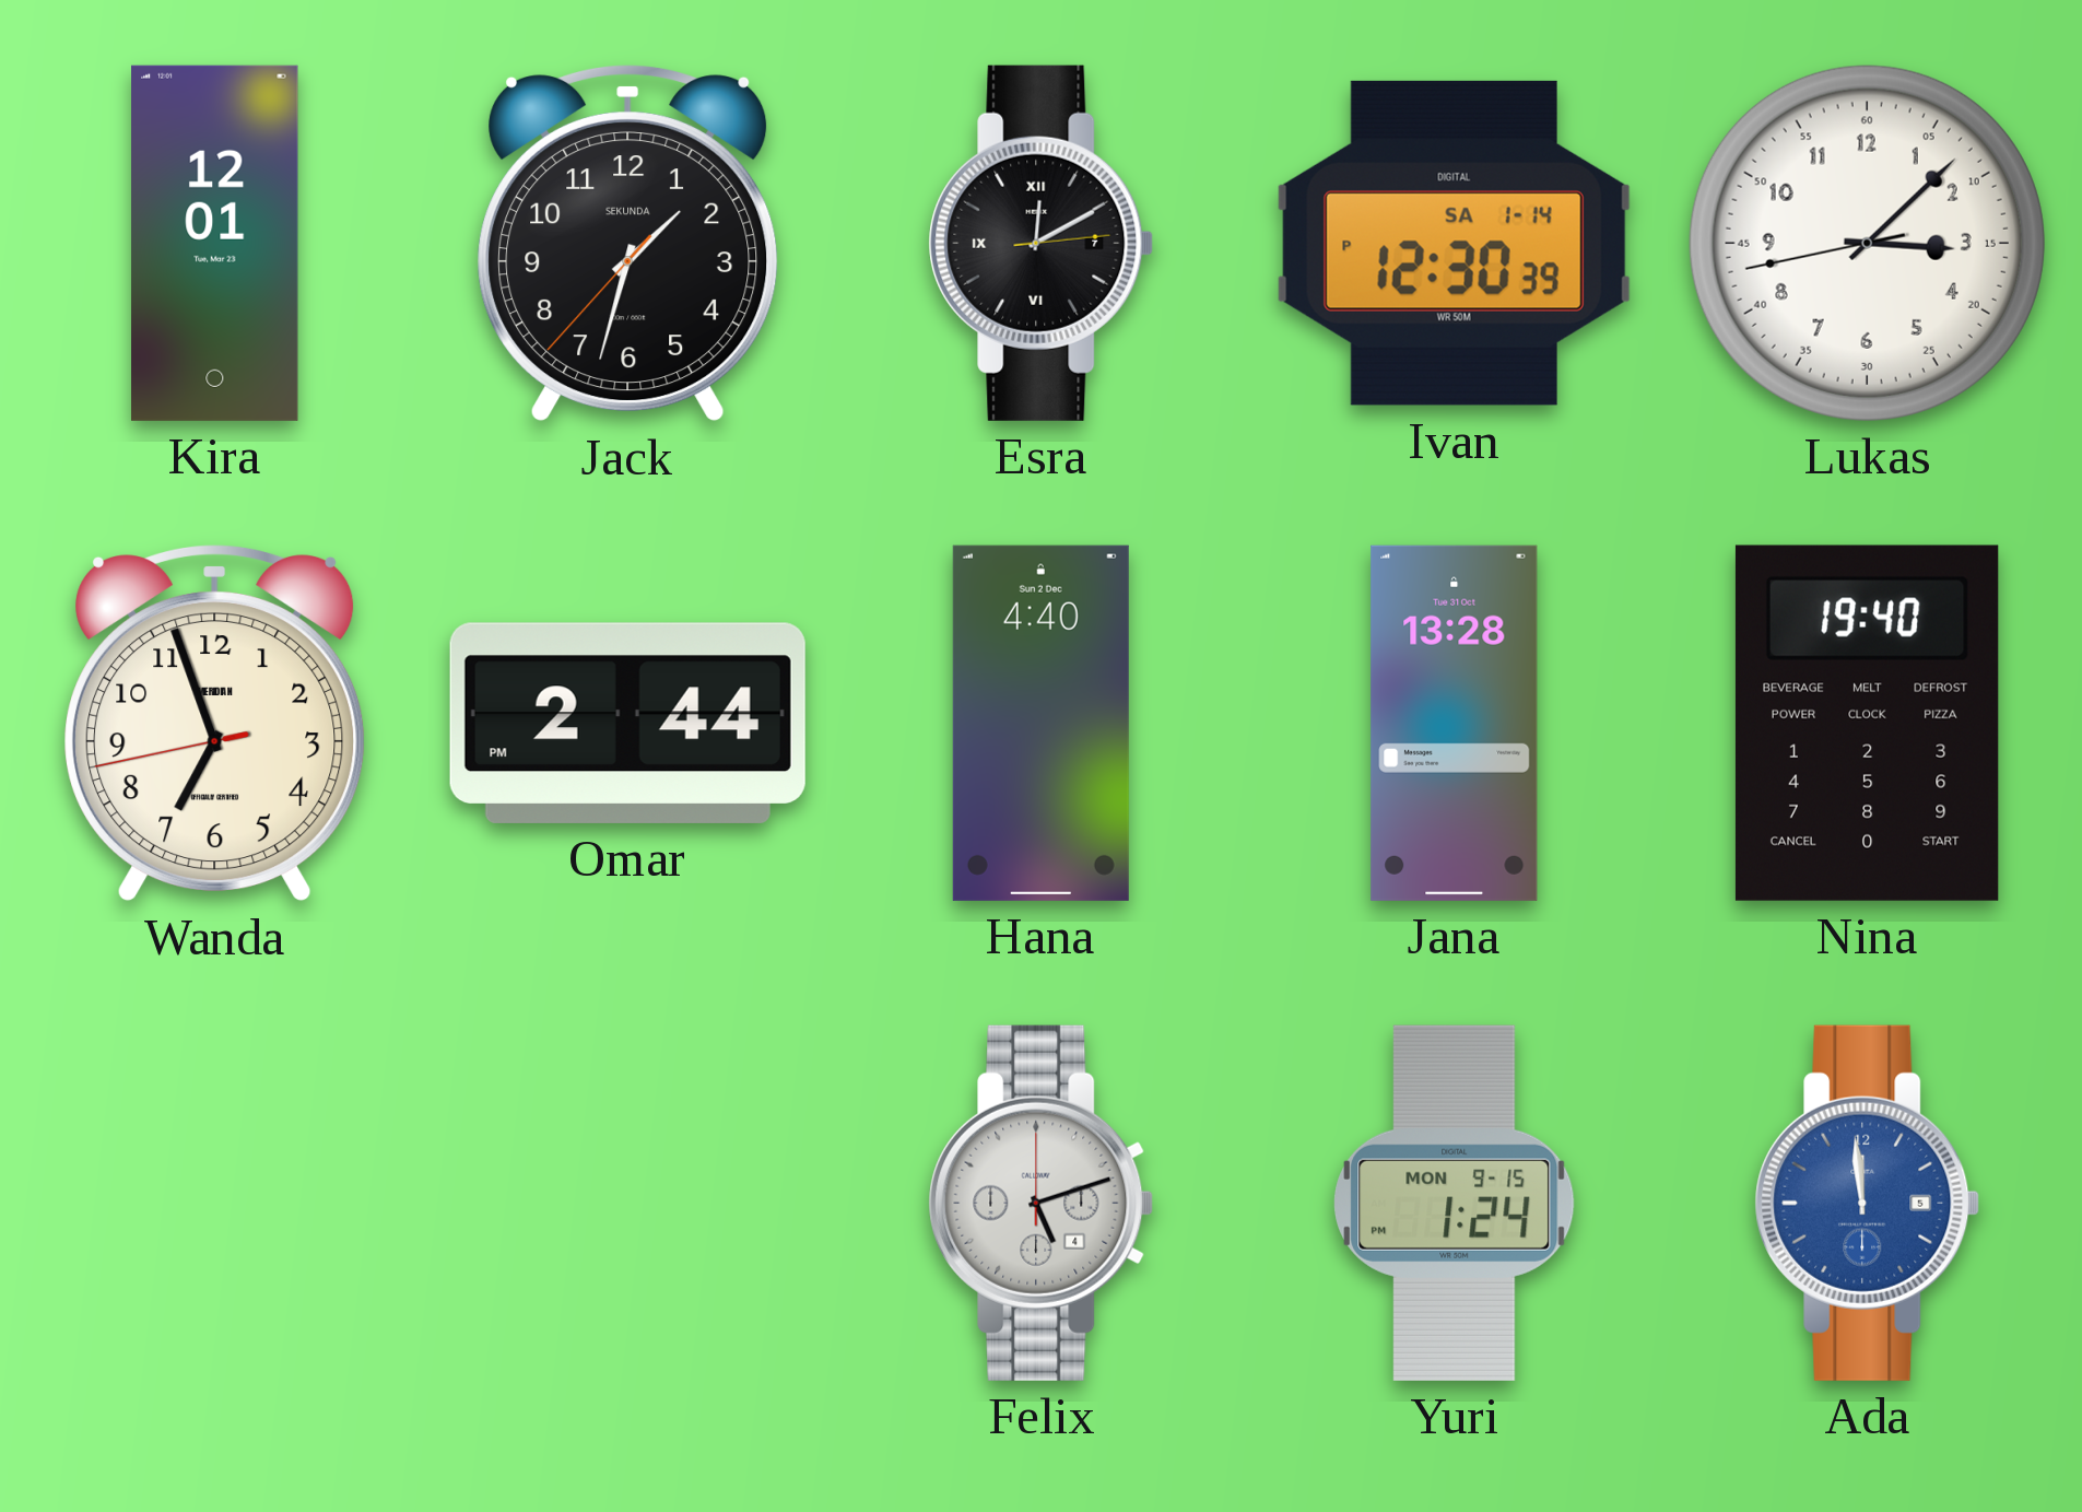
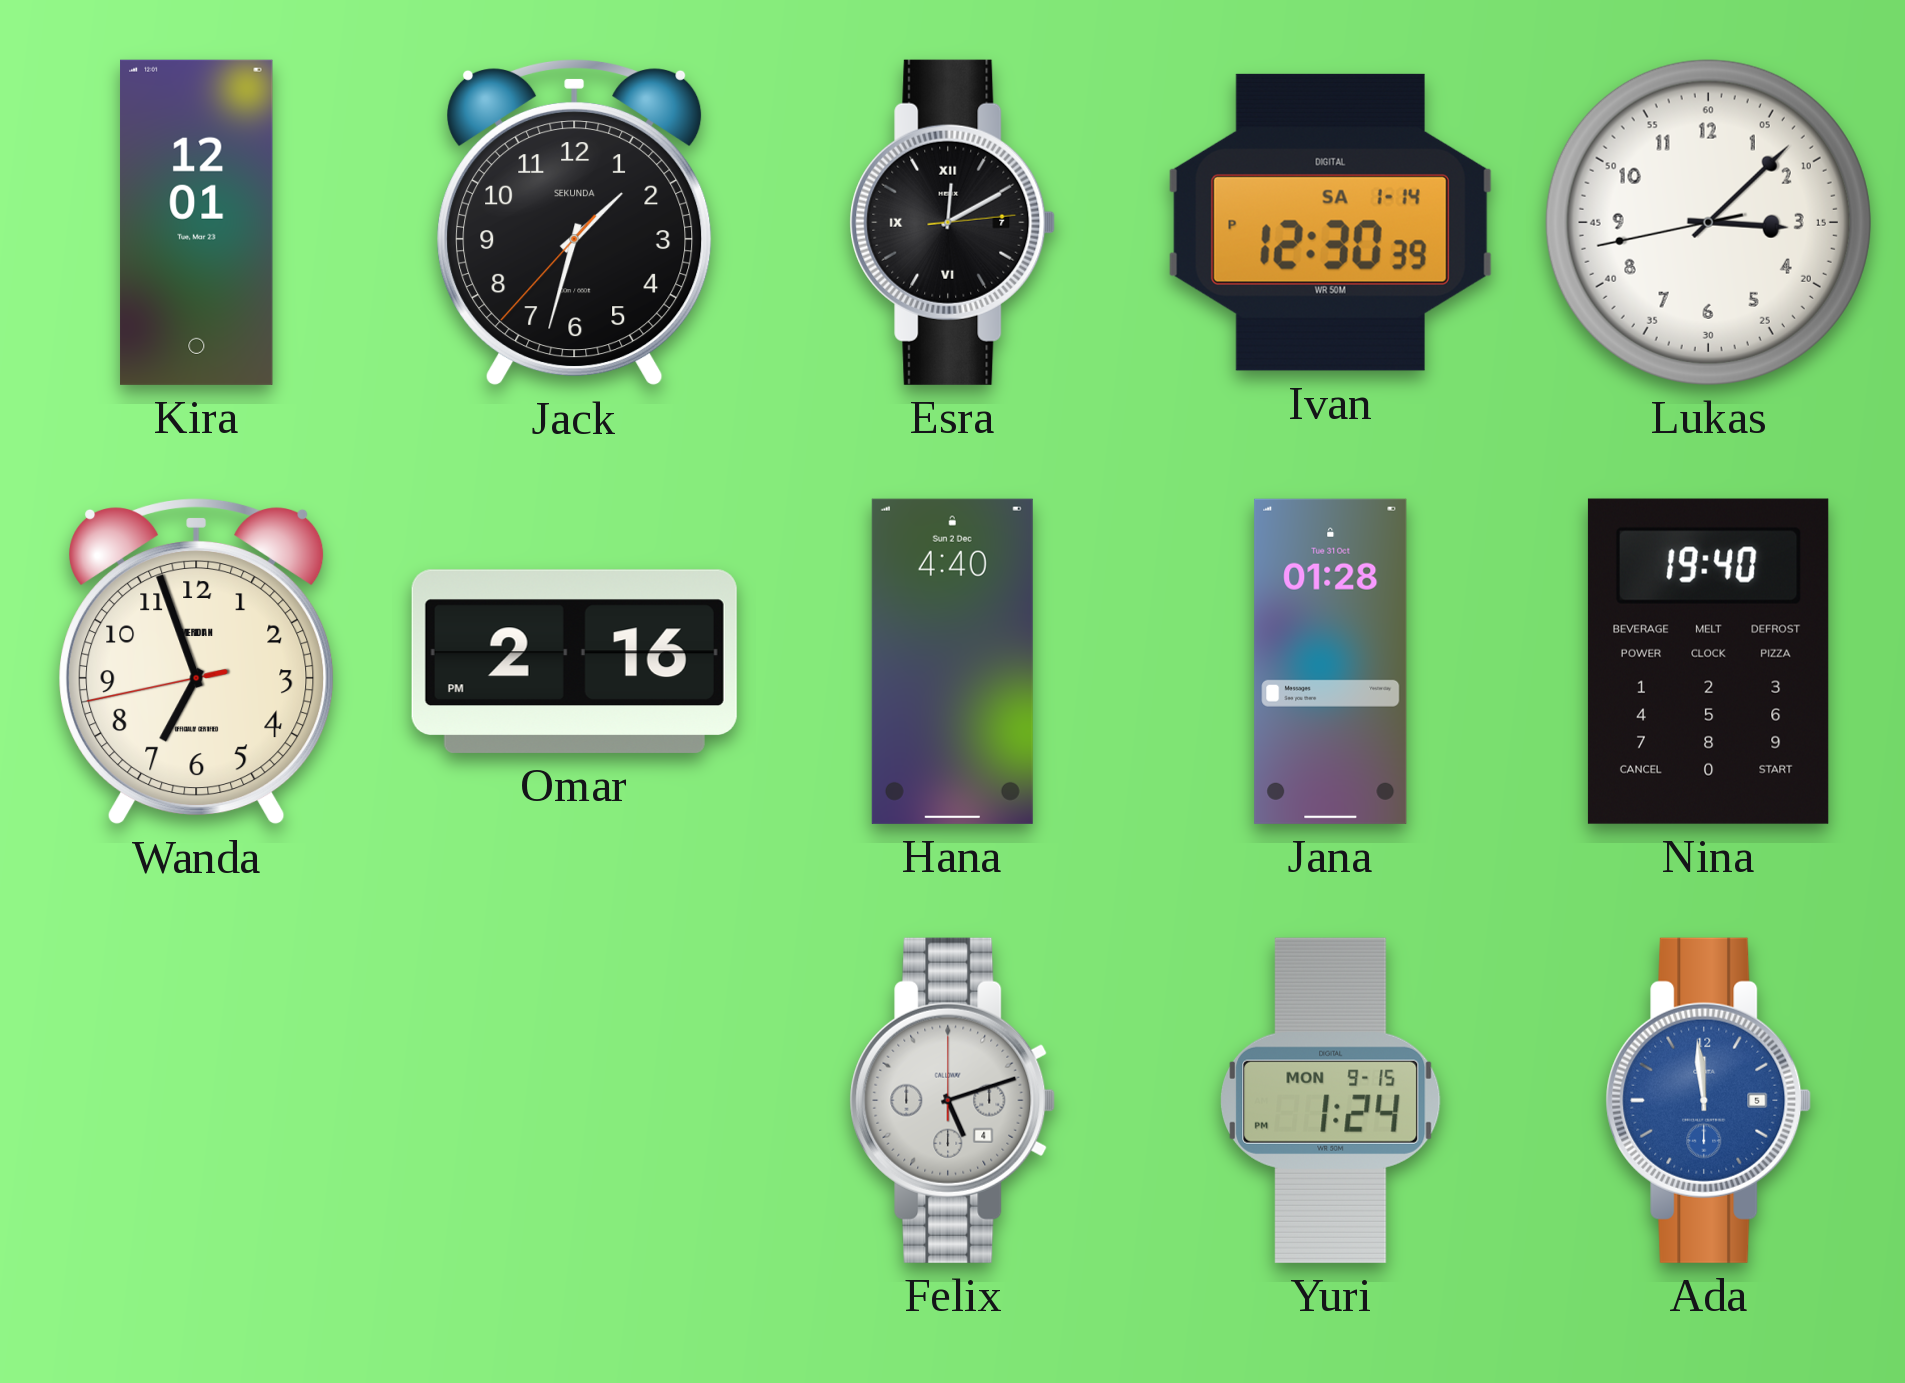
Omar: 2:44 -> 2:16
Jana: 13:28 -> 01:28
